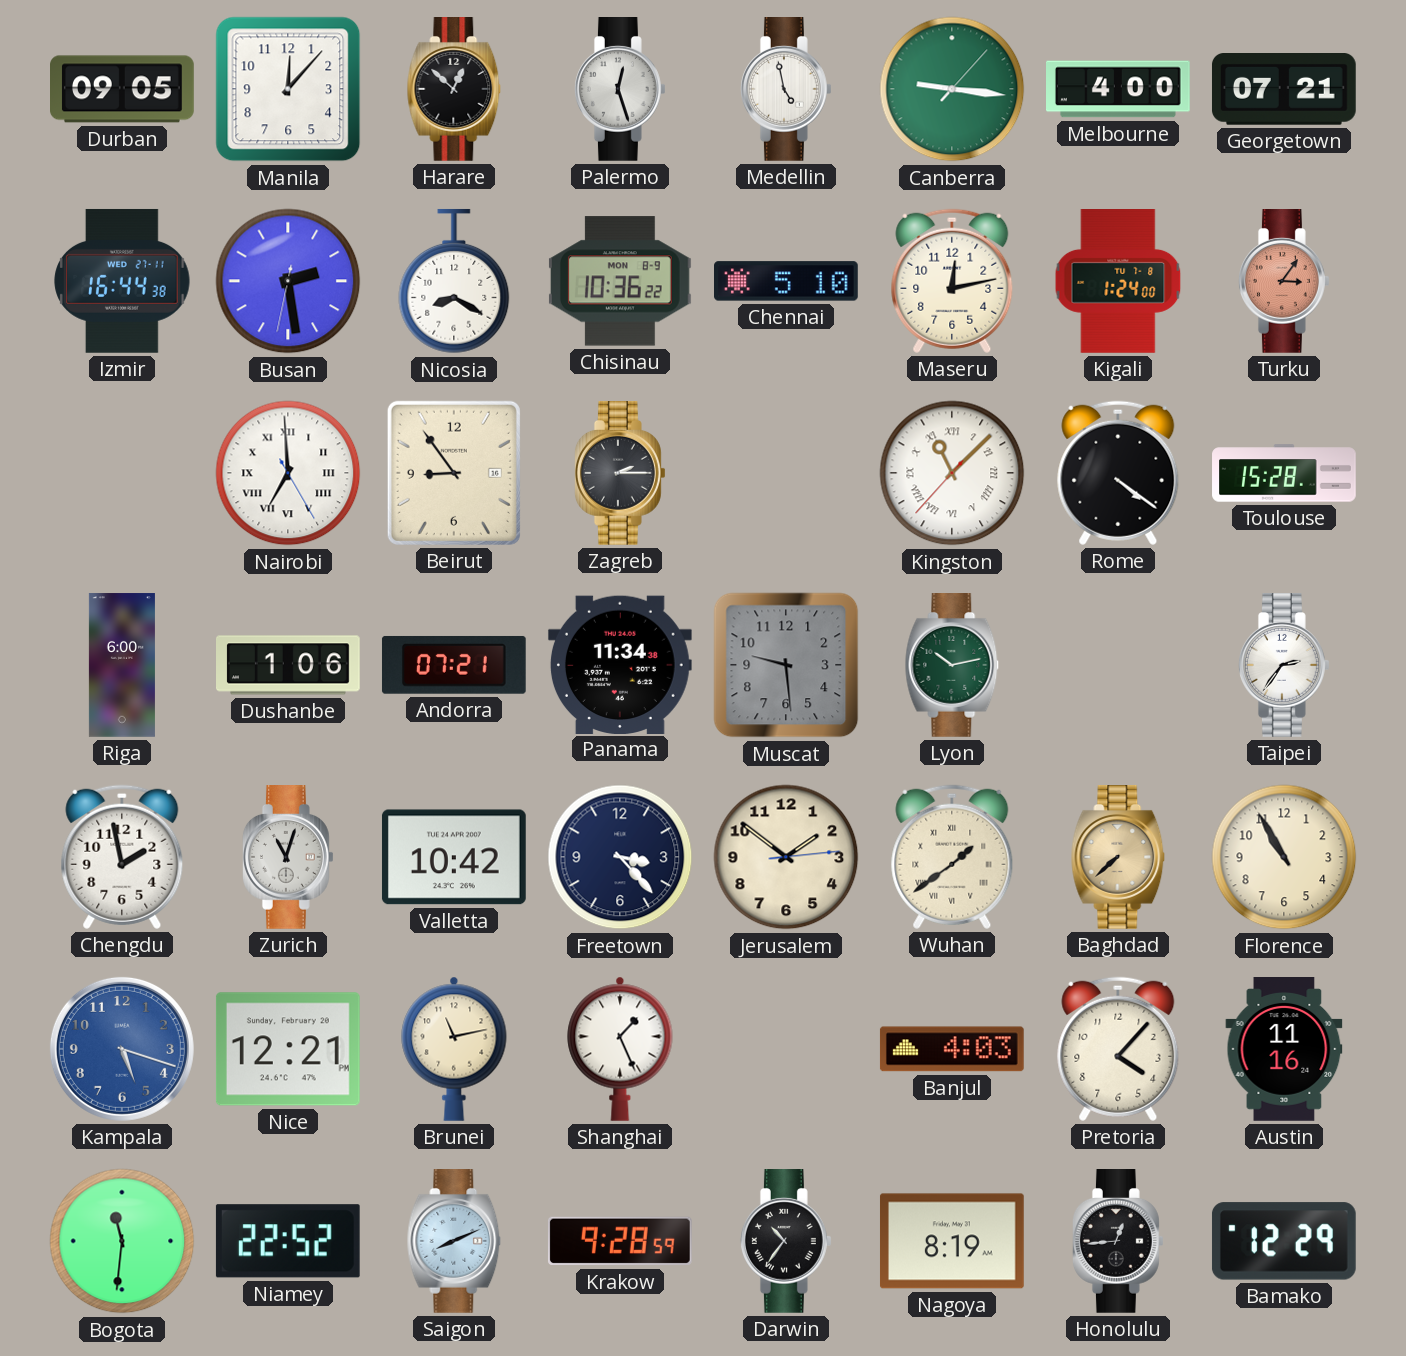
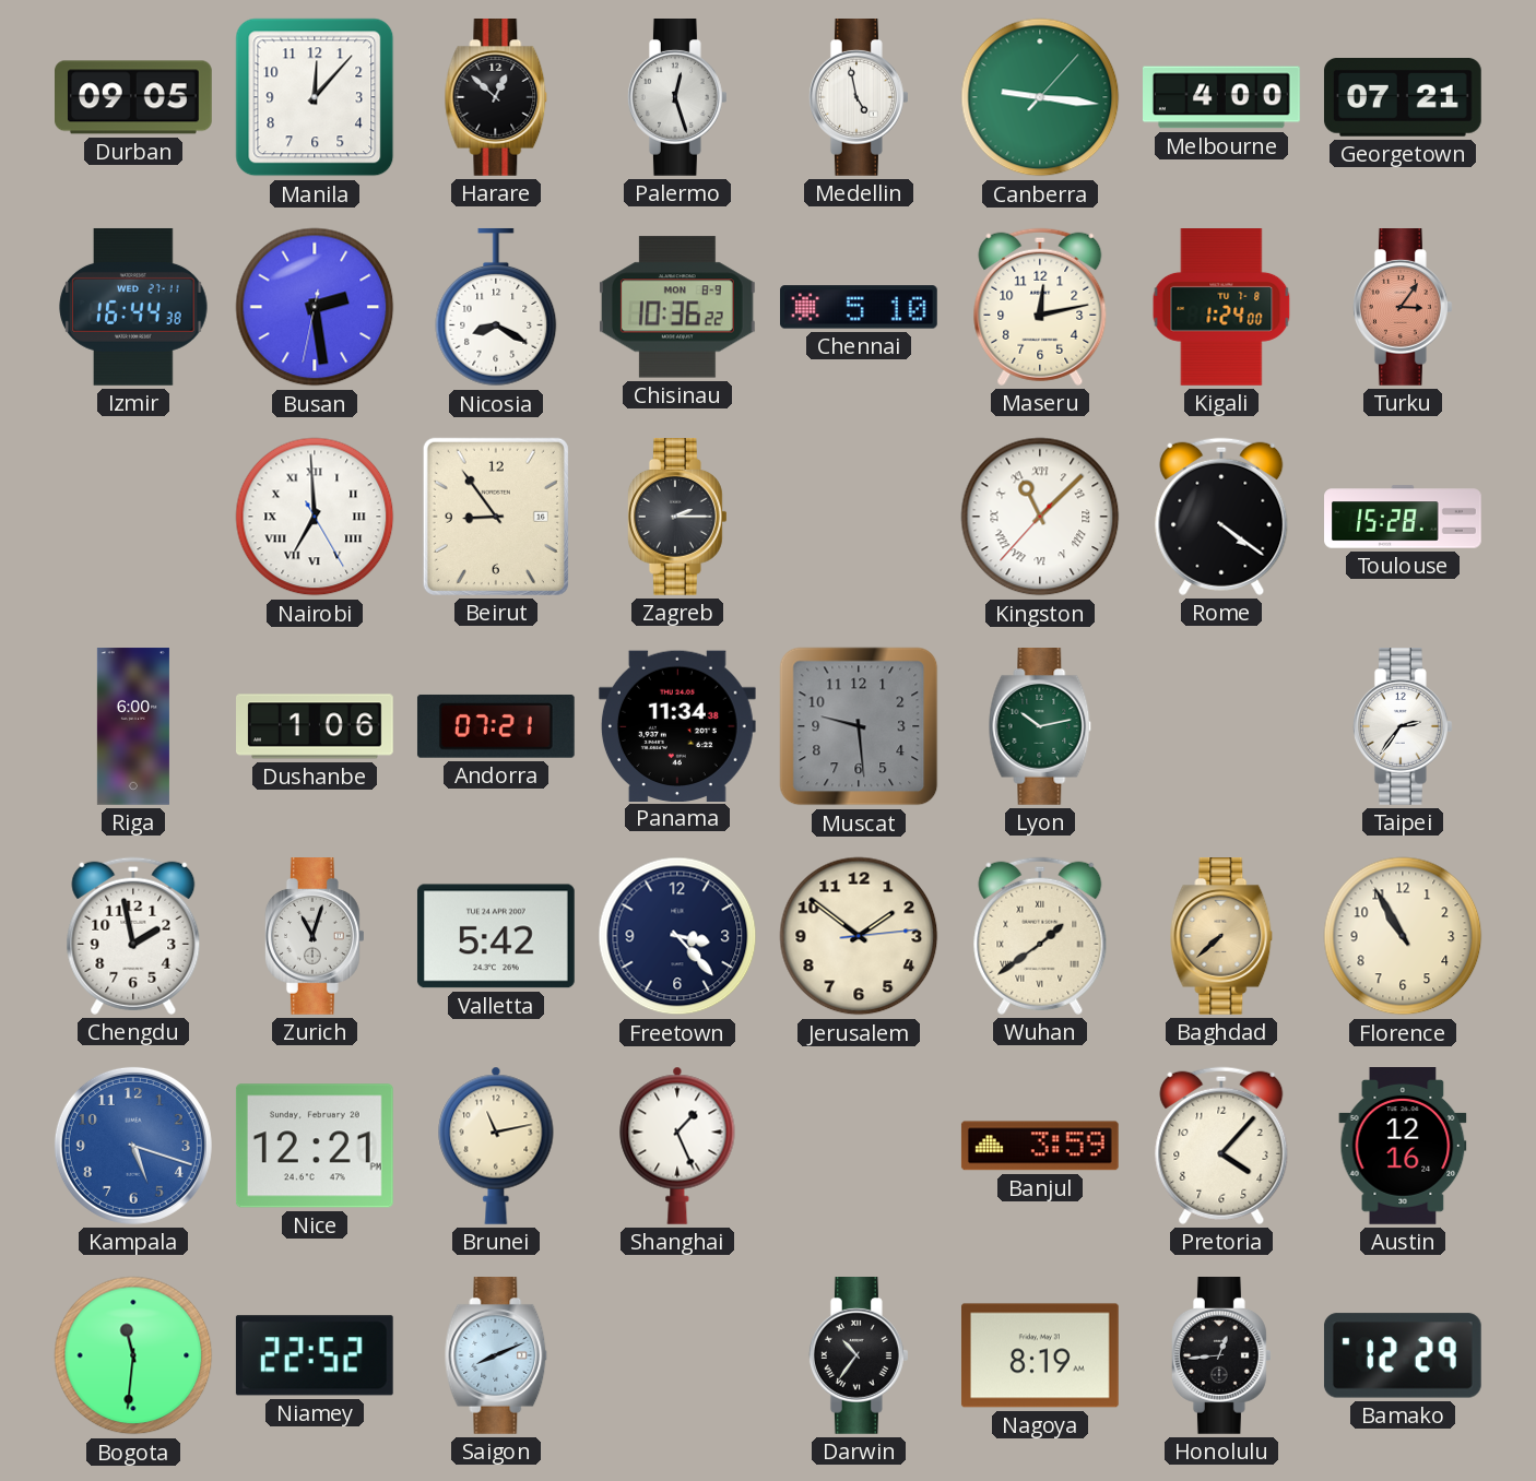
Valletta: 10:42 -> 5:42
Banjul: 4:03 -> 3:59
Austin: 11:16 -> 12:16
Krakow: 9:28 -> none
